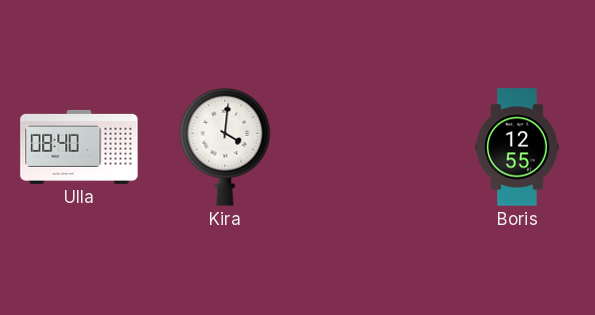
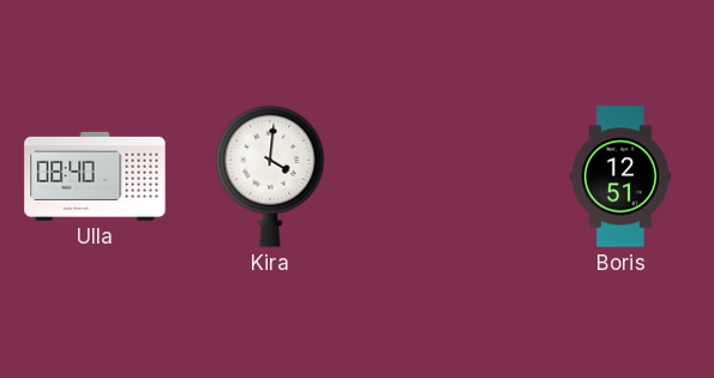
Boris: 12:55 -> 12:51
